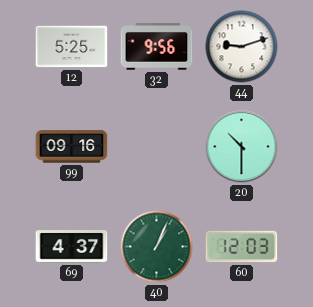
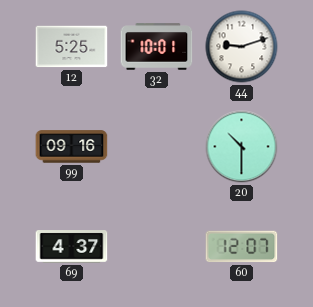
32: 9:56 -> 10:01
40: 1:04 -> none
60: 12:03 -> 12:07
